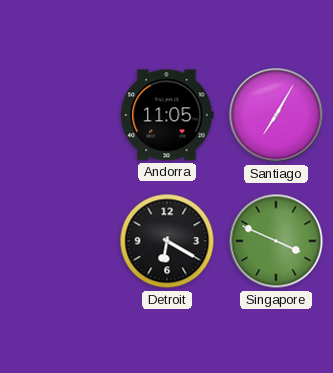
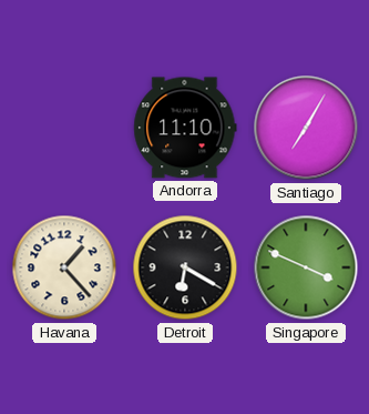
Andorra: 11:05 -> 11:10
Havana: none -> 1:23
